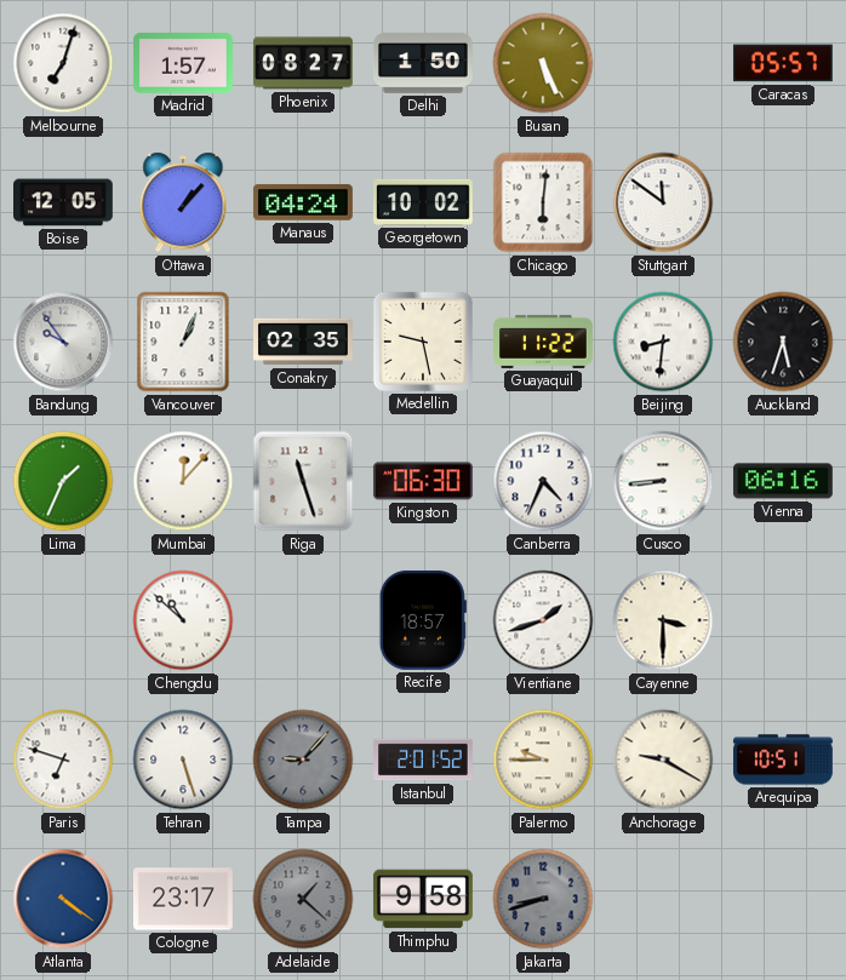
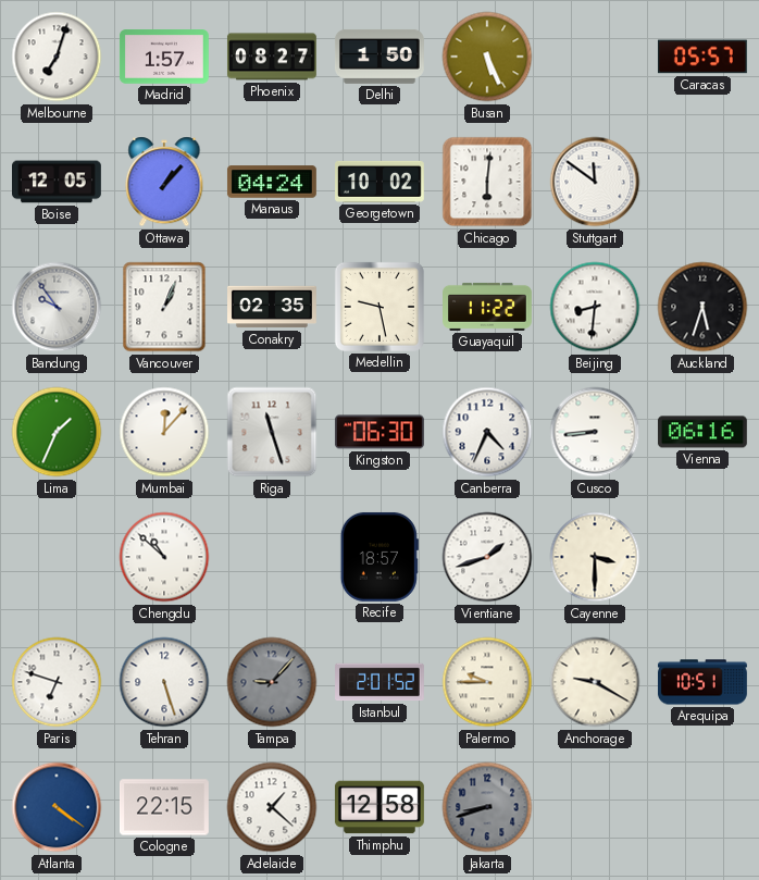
Cologne: 23:17 -> 22:15
Adelaide dial: grey -> white
Thimphu: 9:58 -> 12:58
